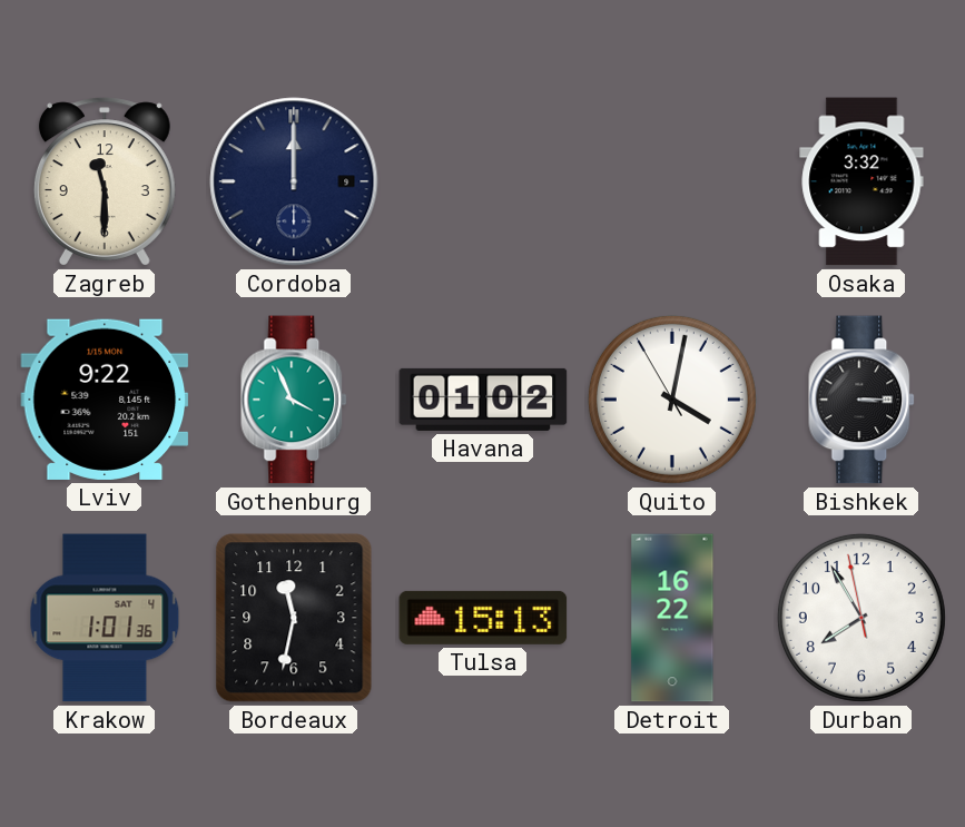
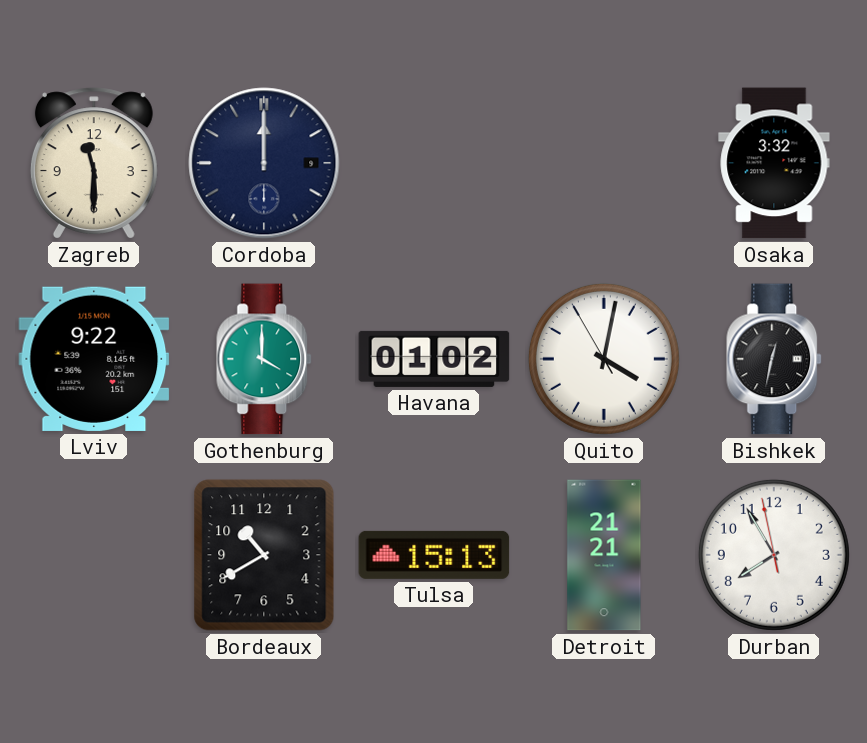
Gothenburg: 3:56 -> 4:00
Bishkek: 3:15 -> 12:32
Krakow: 1:01 -> none
Bordeaux: 11:32 -> 10:40
Detroit: 16:22 -> 21:21
